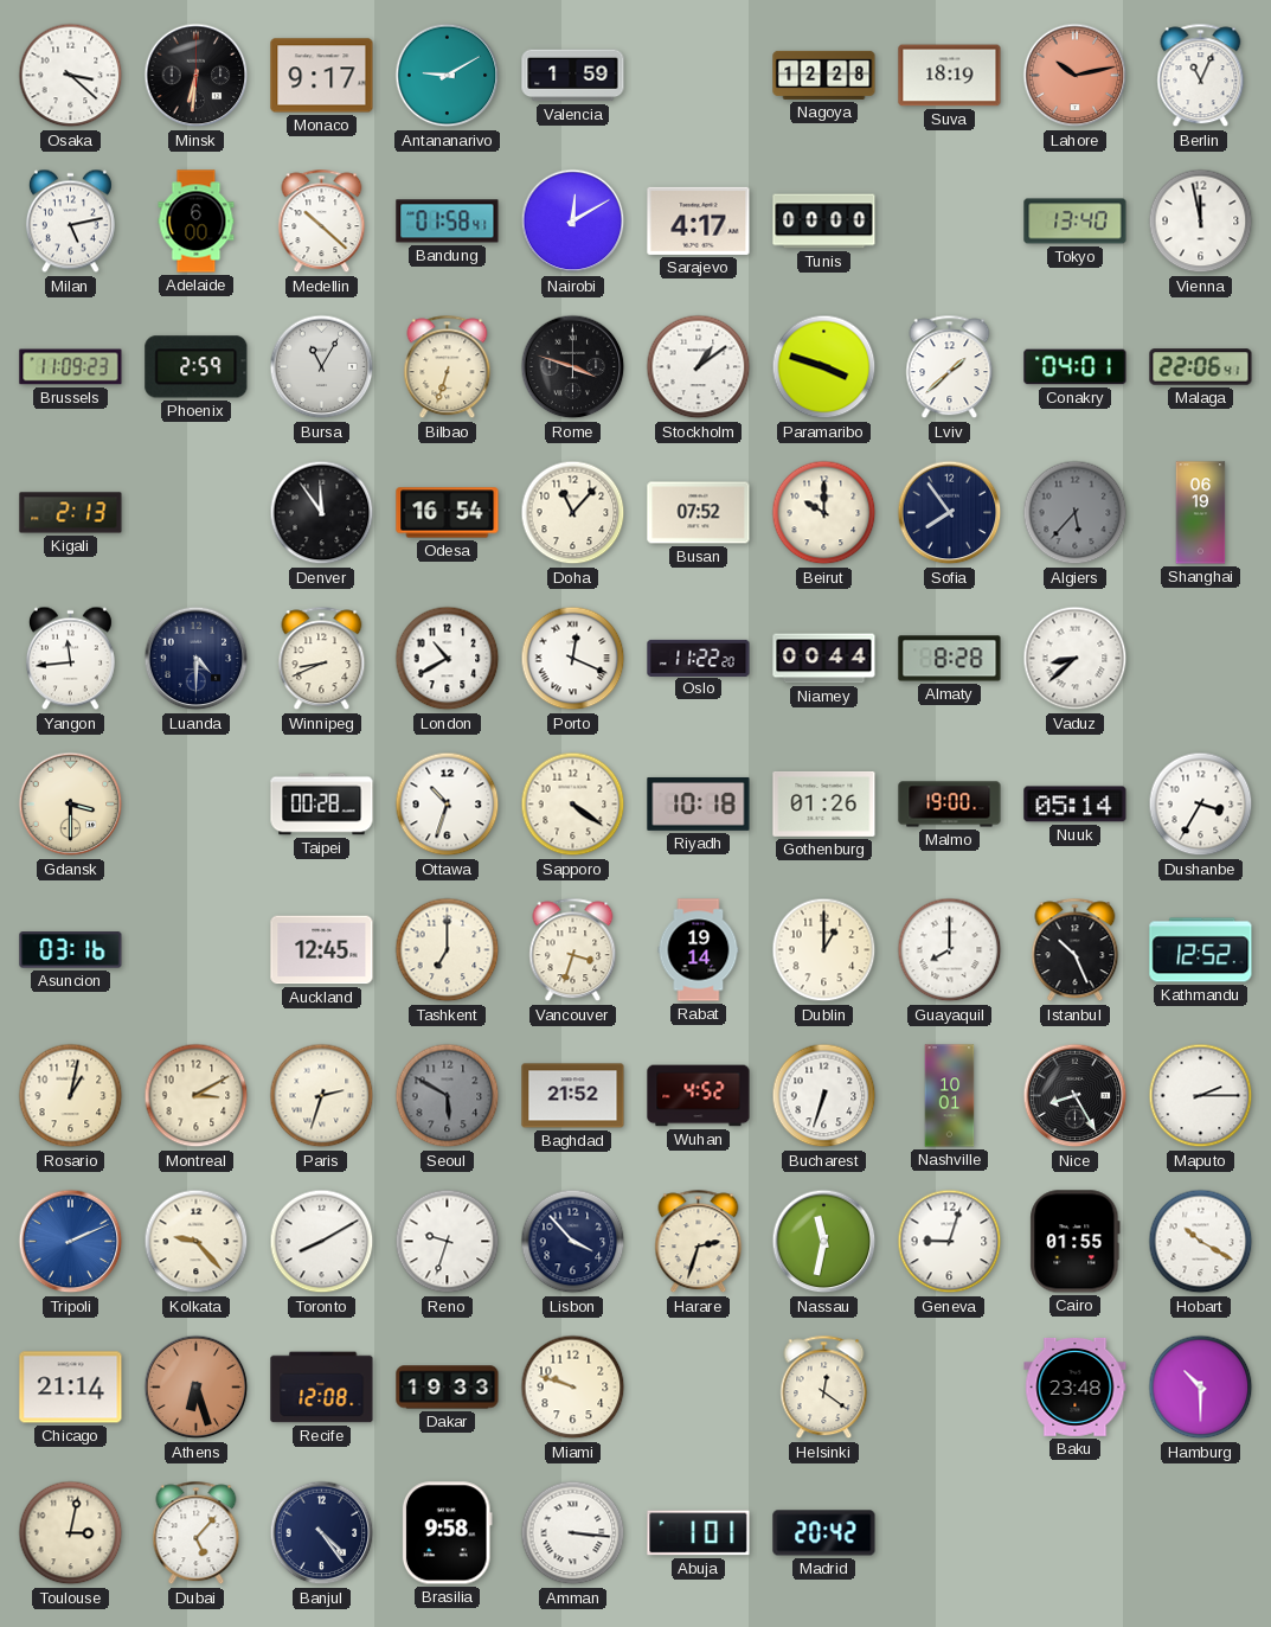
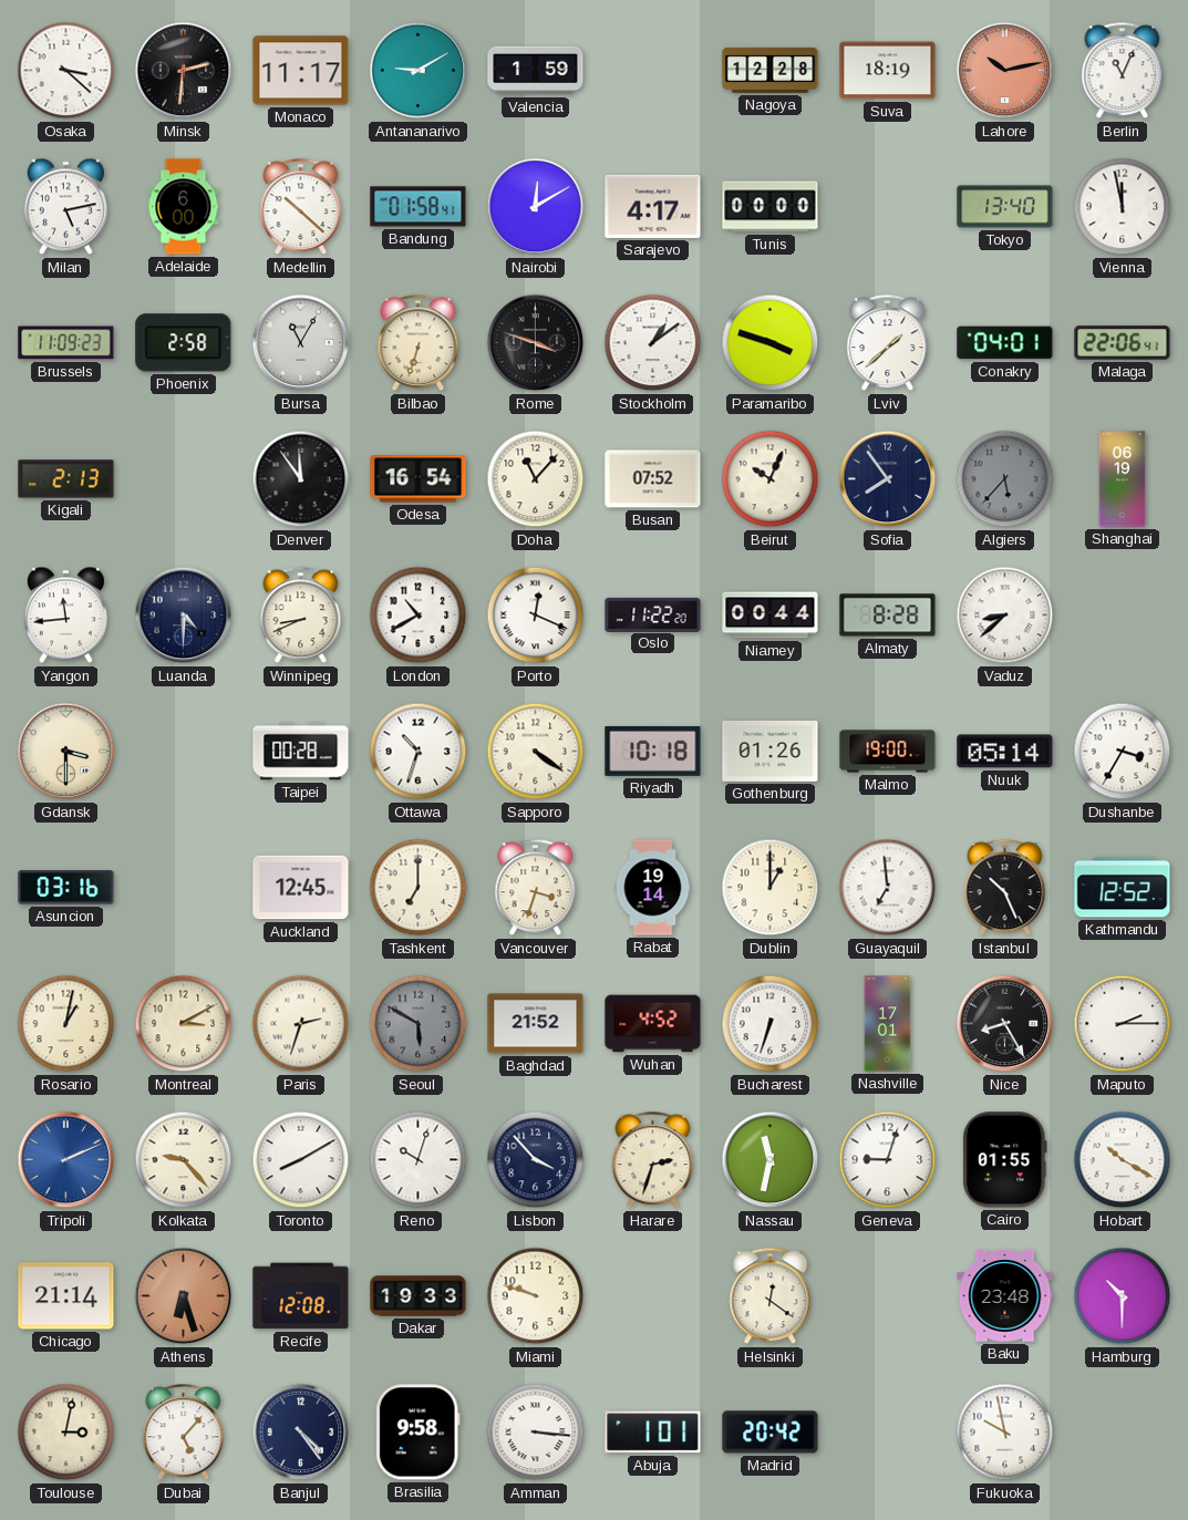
Minsk: 6:31 -> 2:31
Monaco: 9:17 -> 11:17
Phoenix: 2:59 -> 2:58
Beirut: 10:00 -> 10:04
Guayaquil: 8:00 -> 6:59
Nashville: 10:01 -> 17:01
Reno: 9:33 -> 10:03
Fukuoka: none -> 9:58
